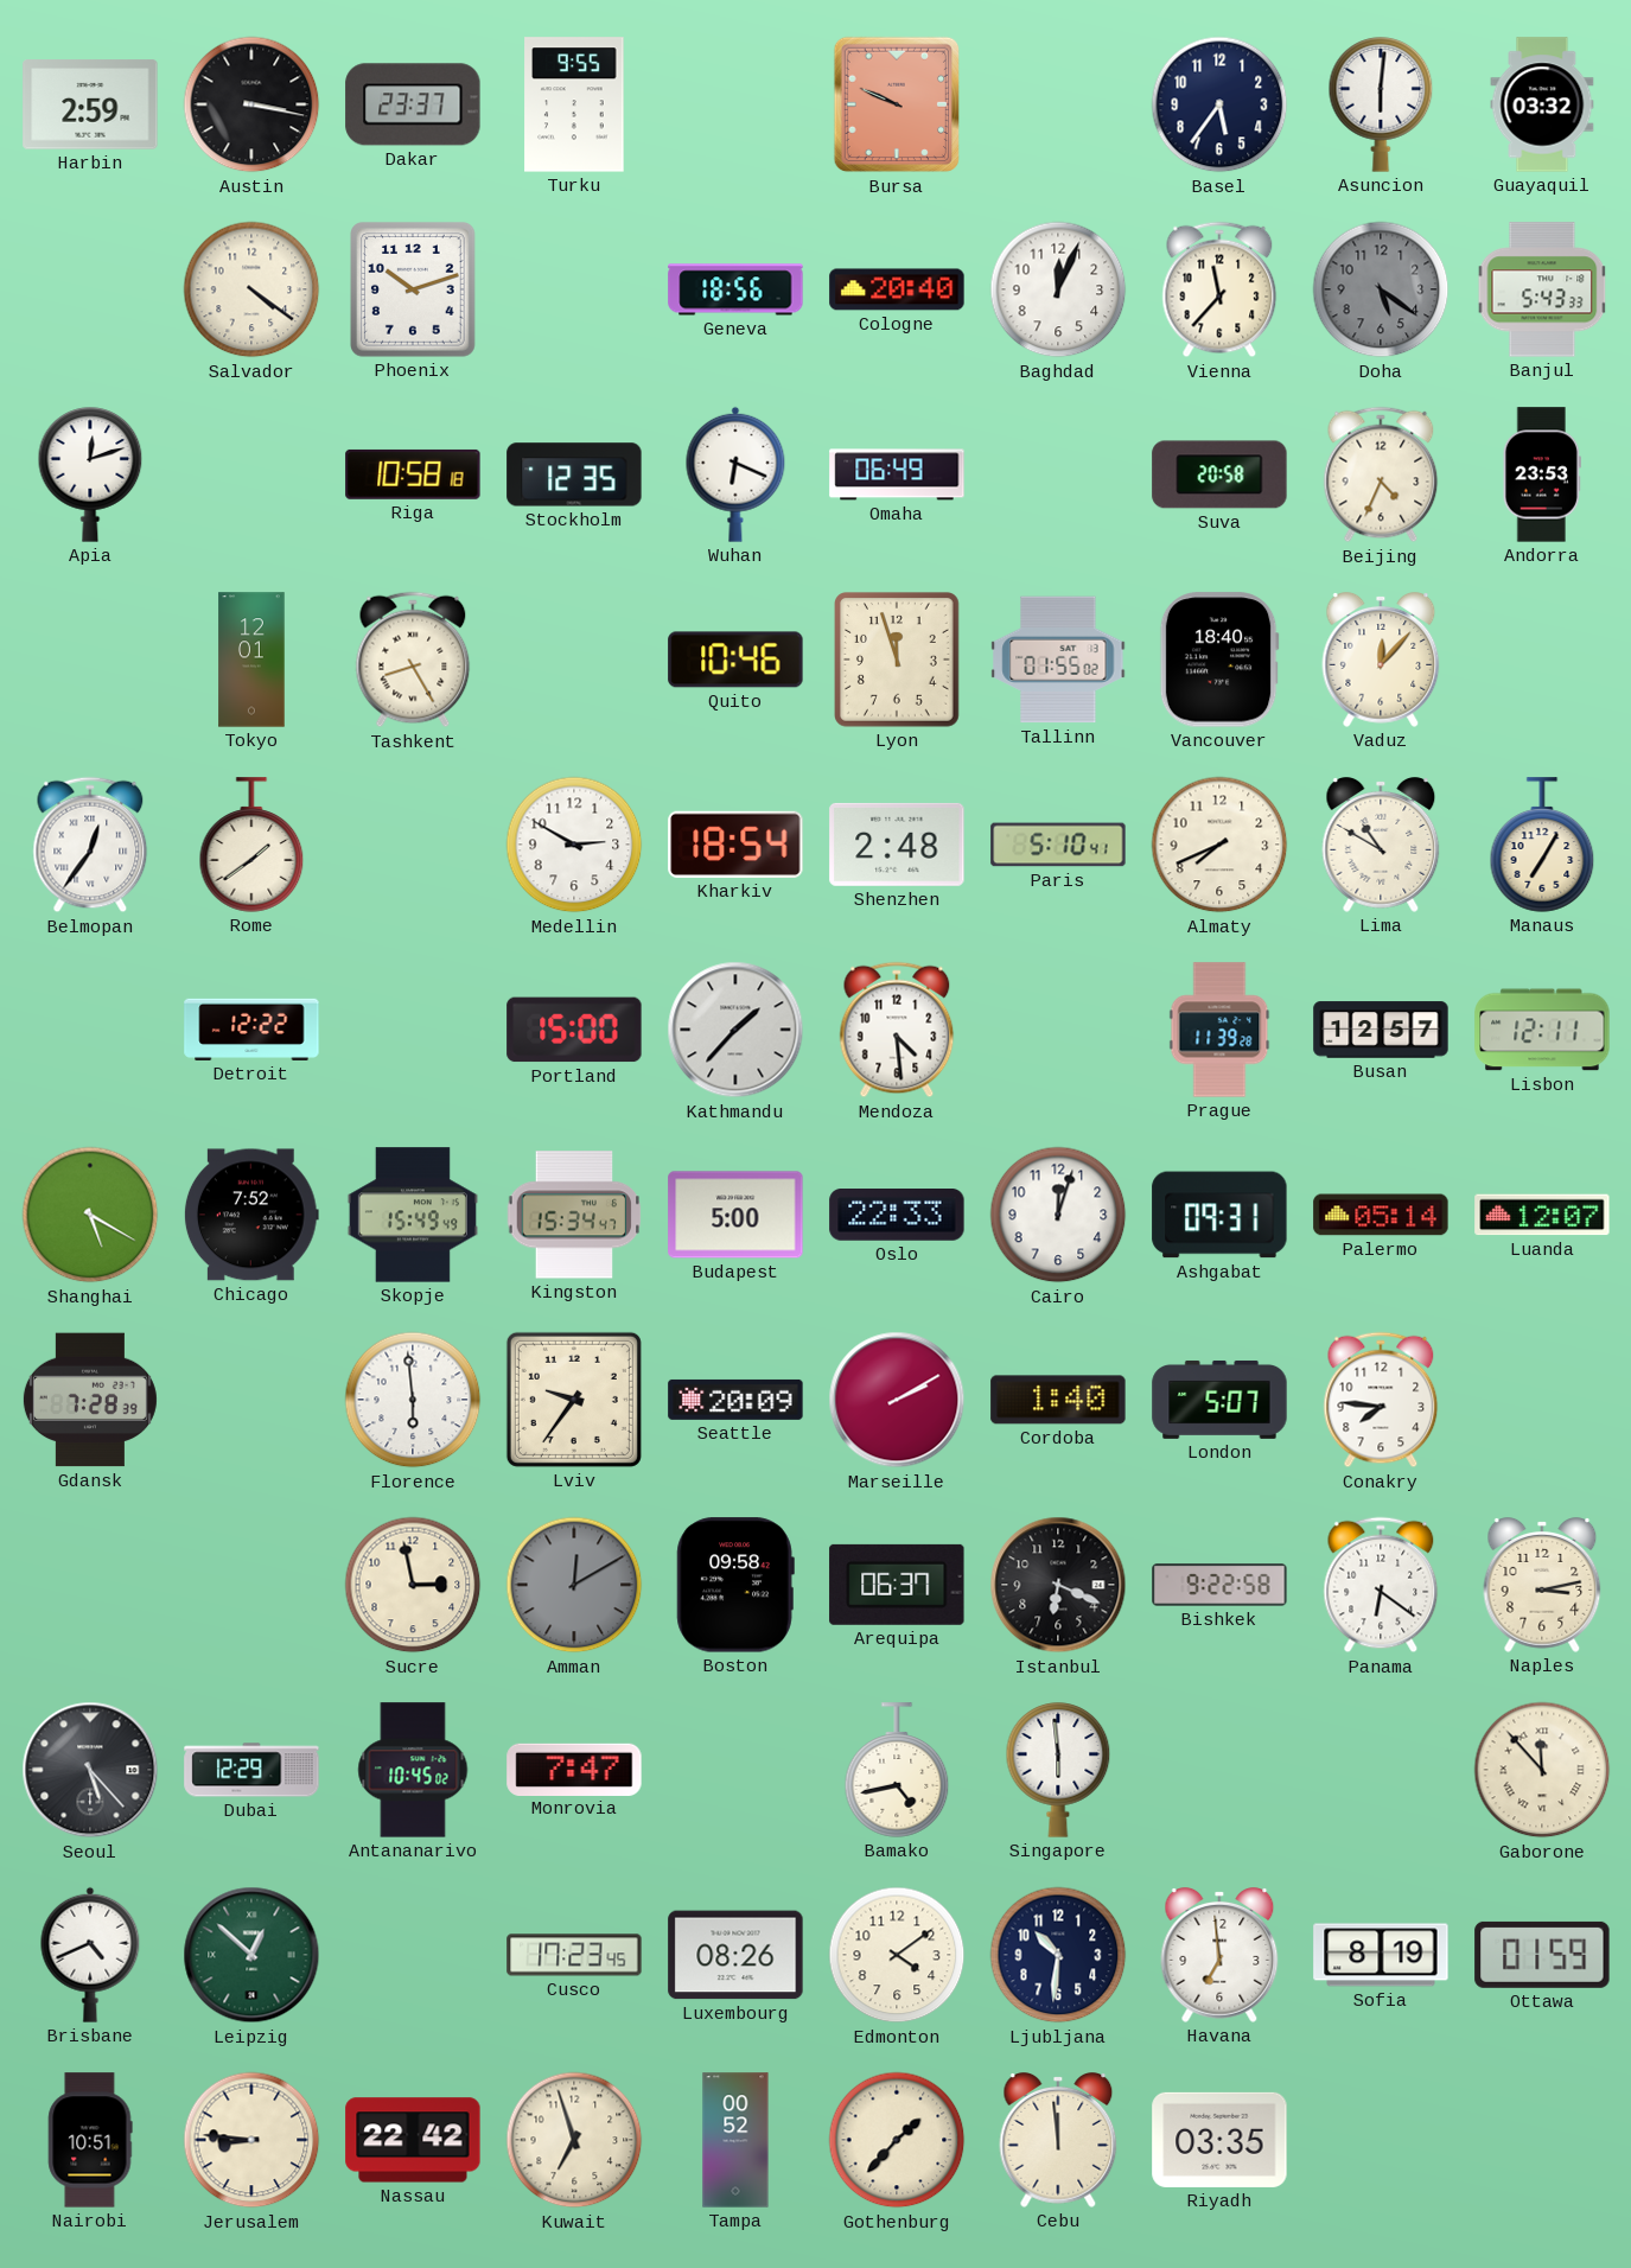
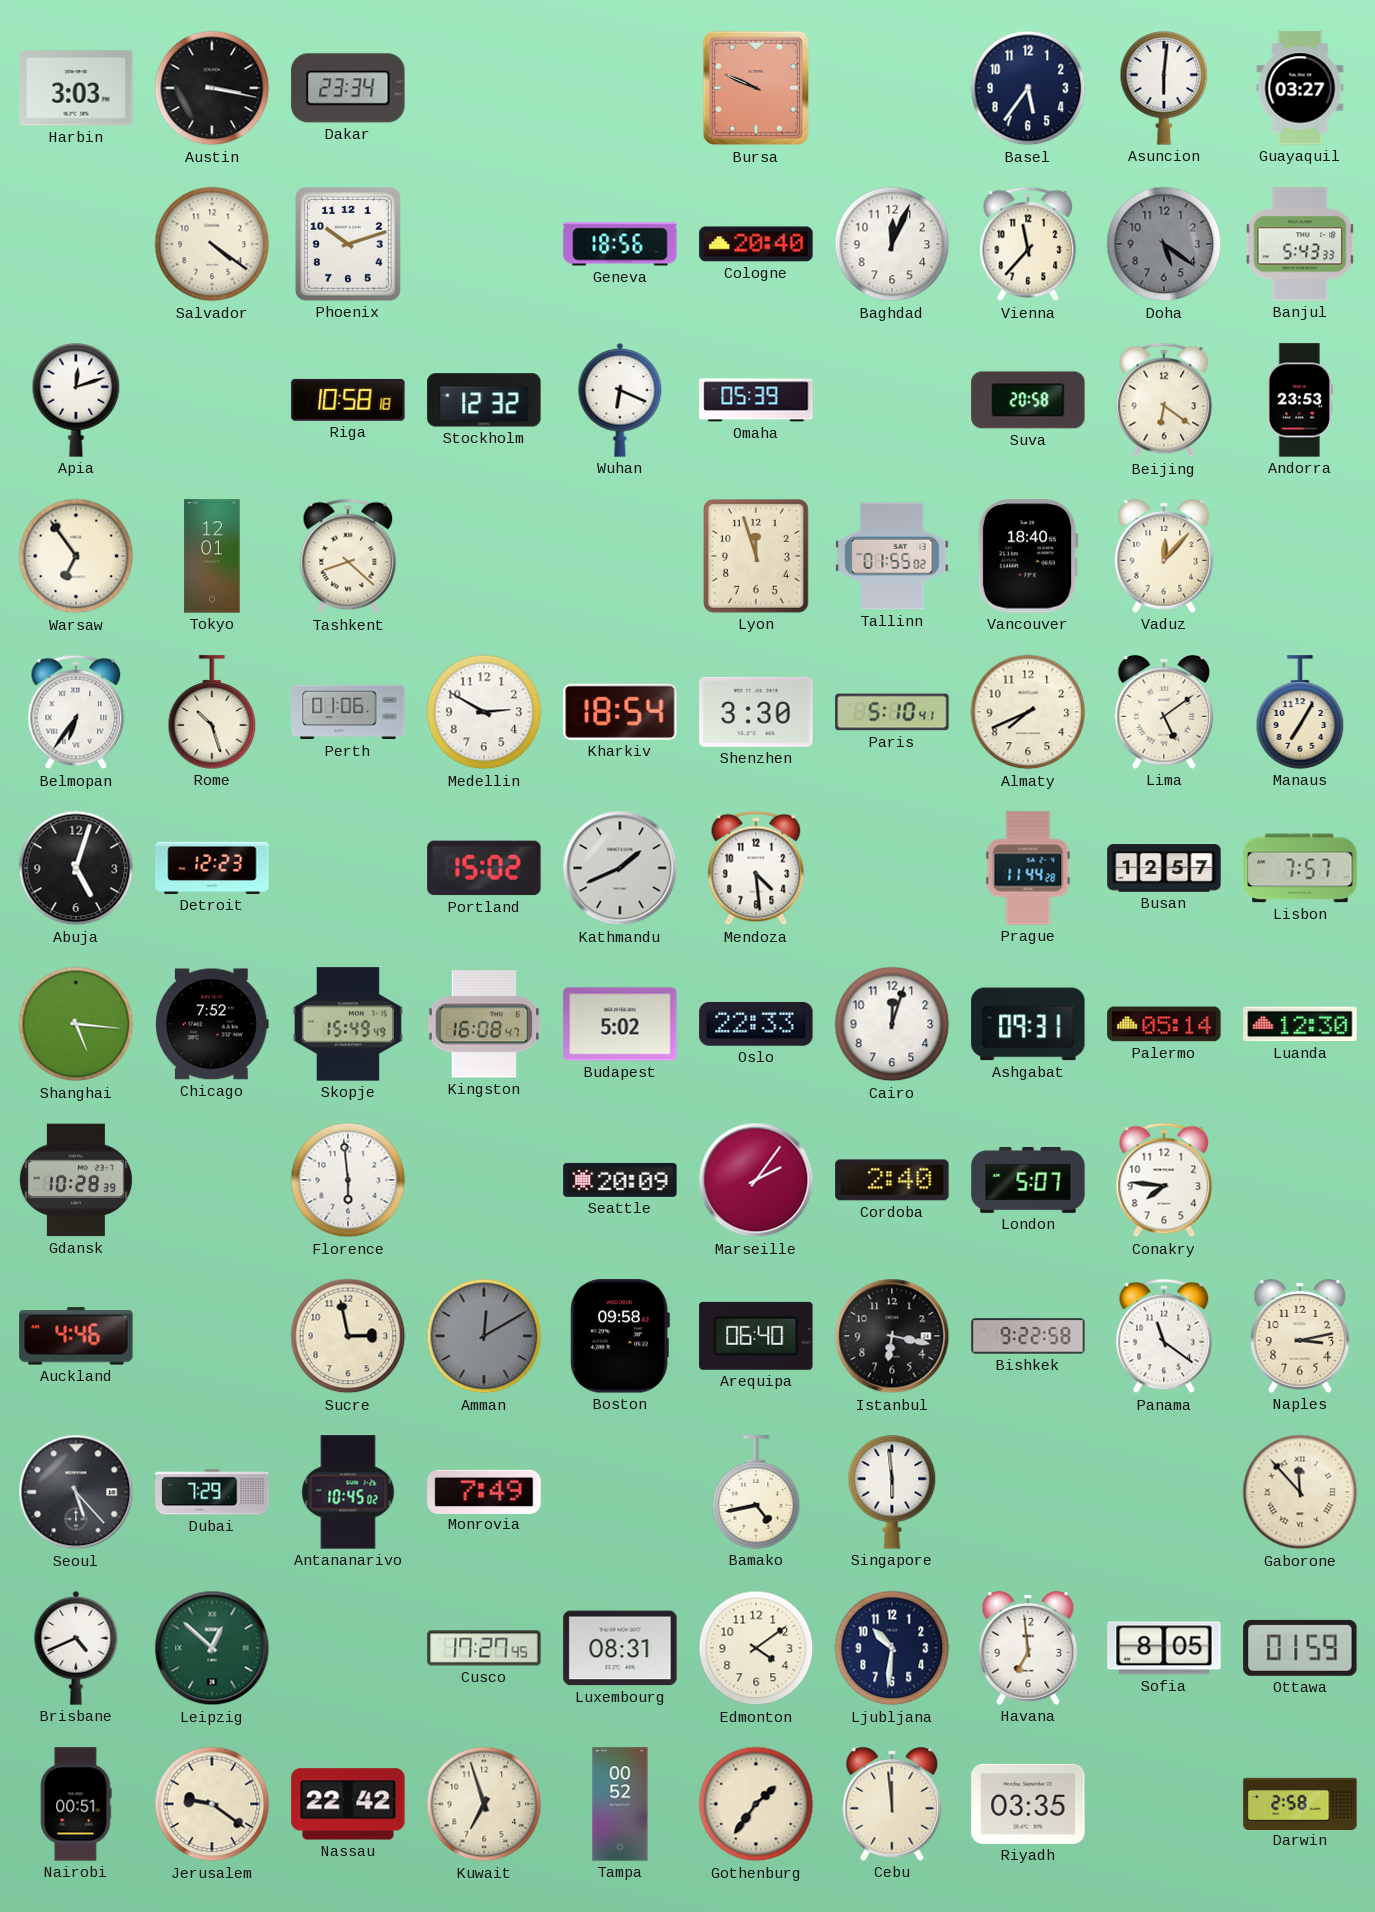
Harbin: 2:59 -> 3:03
Dakar: 23:37 -> 23:34
Turku: 9:55 -> none
Guayaquil: 03:32 -> 03:27
Stockholm: 12:35 -> 12:32
Omaha: 06:49 -> 05:39
Beijing: 4:34 -> 6:21
Warsaw: none -> 6:54
Tashkent: 8:25 -> 8:22
Quito: 10:46 -> none
Belmopan: 12:36 -> 6:36
Rome: 1:39 -> 10:27
Perth: none -> 01:06
Shenzhen: 2:48 -> 3:30
Lima: 10:50 -> 5:09
Abuja: none -> 5:03
Detroit: 12:22 -> 12:23
Portland: 15:00 -> 15:02
Kathmandu: 1:37 -> 1:41
Prague: 11:39 -> 11:44
Lisbon: 12:11 -> 7:57
Shanghai: 5:20 -> 5:16
Kingston: 15:34 -> 16:08
Budapest: 5:00 -> 5:02
Luanda: 12:07 -> 12:30
Gdansk: 7:28 -> 10:28
Lviv: 9:36 -> none
Marseille: 2:10 -> 2:06
Cordoba: 1:40 -> 2:40
Auckland: none -> 4:46
Arequipa: 06:37 -> 06:40
Istanbul: 6:19 -> 6:17
Panama: 6:21 -> 11:21
Dubai: 12:29 -> 7:29
Monrovia: 7:47 -> 7:49
Cusco: 17:23 -> 17:27
Luxembourg: 08:26 -> 08:31
Sofia: 8:19 -> 8:05
Nairobi: 10:51 -> 00:51
Jerusalem: 8:46 -> 9:21
Gothenburg: 1:37 -> 1:36
Darwin: none -> 2:58
